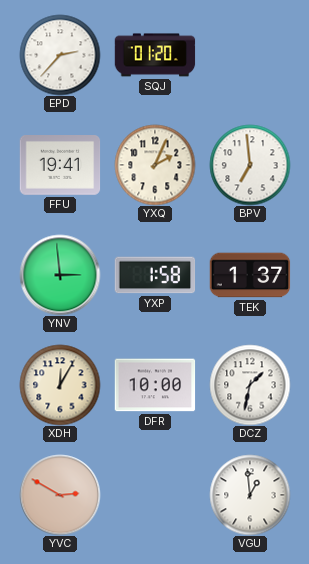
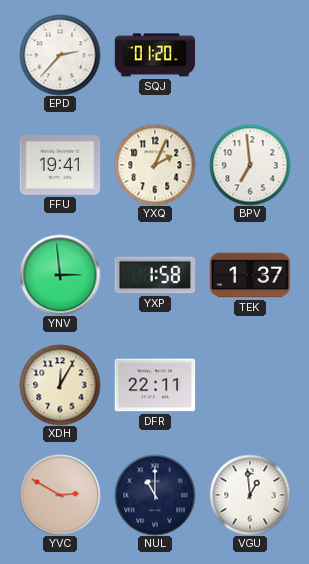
DFR: 10:00 -> 22:11
DCZ: 1:32 -> none
NUL: none -> 11:00
